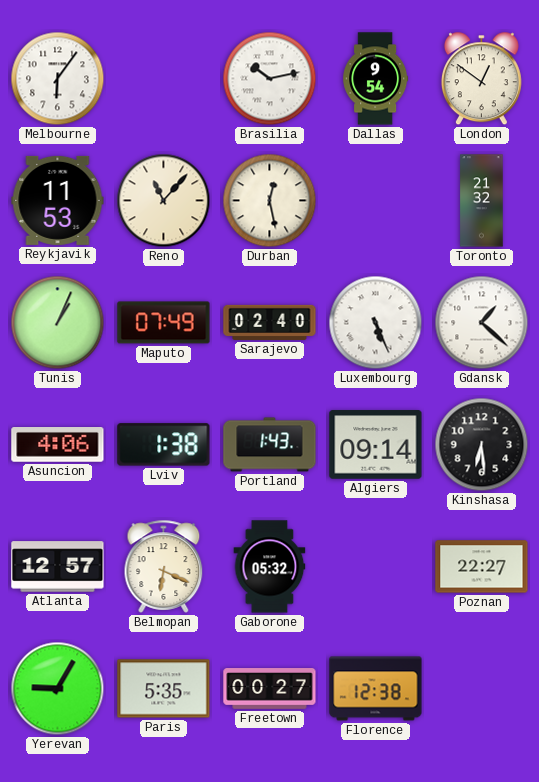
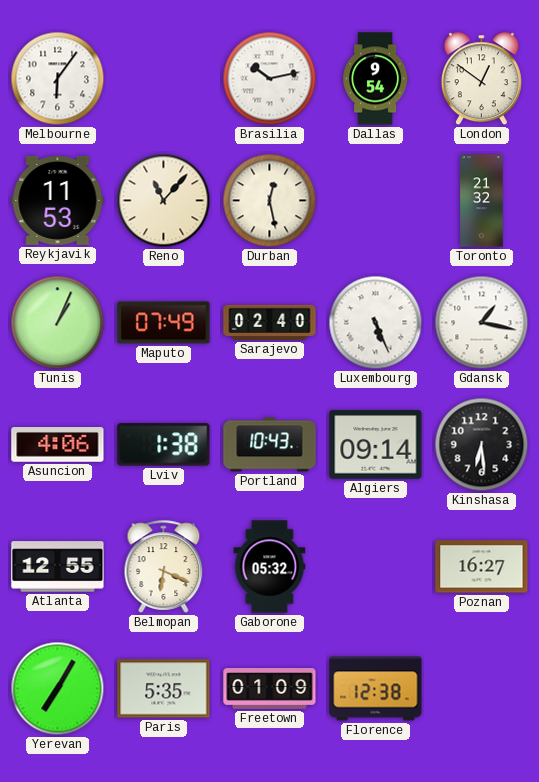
Gdansk: 1:22 -> 1:17
Portland: 1:43 -> 10:43
Atlanta: 12:57 -> 12:55
Poznan: 22:27 -> 16:27
Yerevan: 9:05 -> 7:05
Freetown: 00:27 -> 01:09
